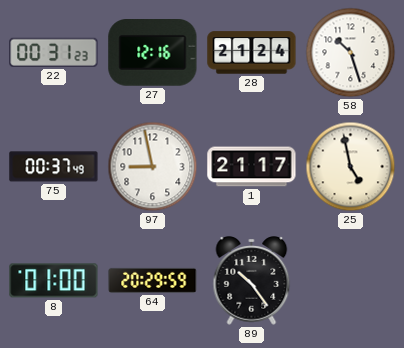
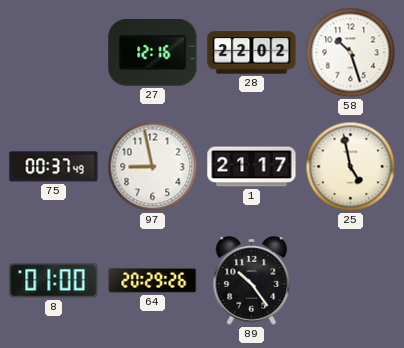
22: 00:31 -> none
28: 21:24 -> 22:02
64: 20:29:59 -> 20:29:26
